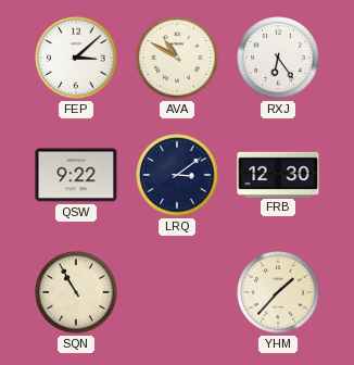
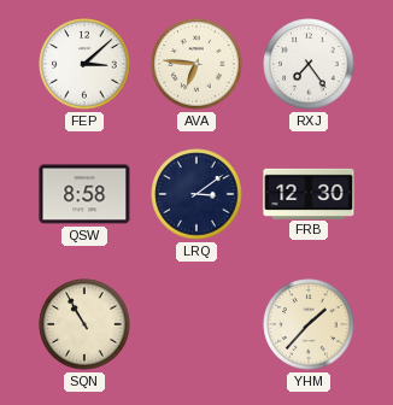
AVA: 10:50 -> 6:46
RXJ: 6:24 -> 7:24
QSW: 9:22 -> 8:58
